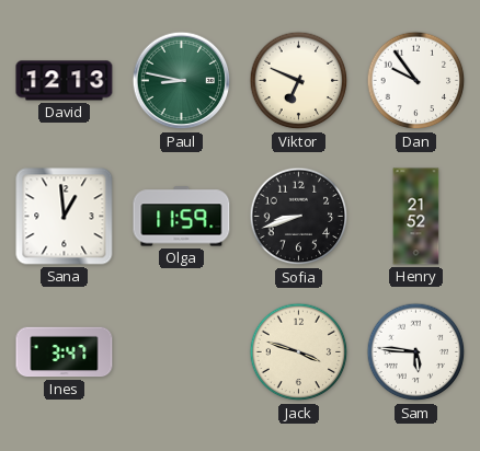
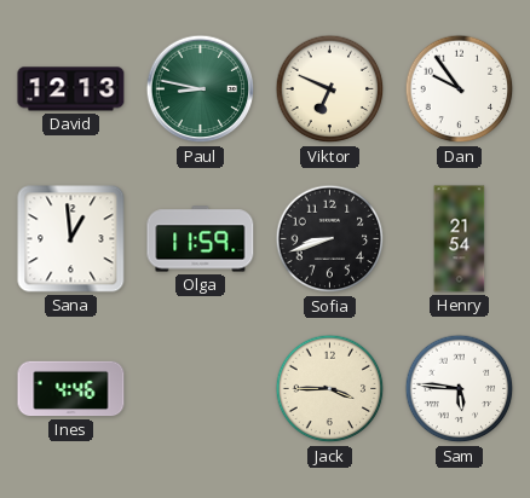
Henry: 21:52 -> 21:54
Ines: 3:47 -> 4:46
Jack: 3:48 -> 3:45
